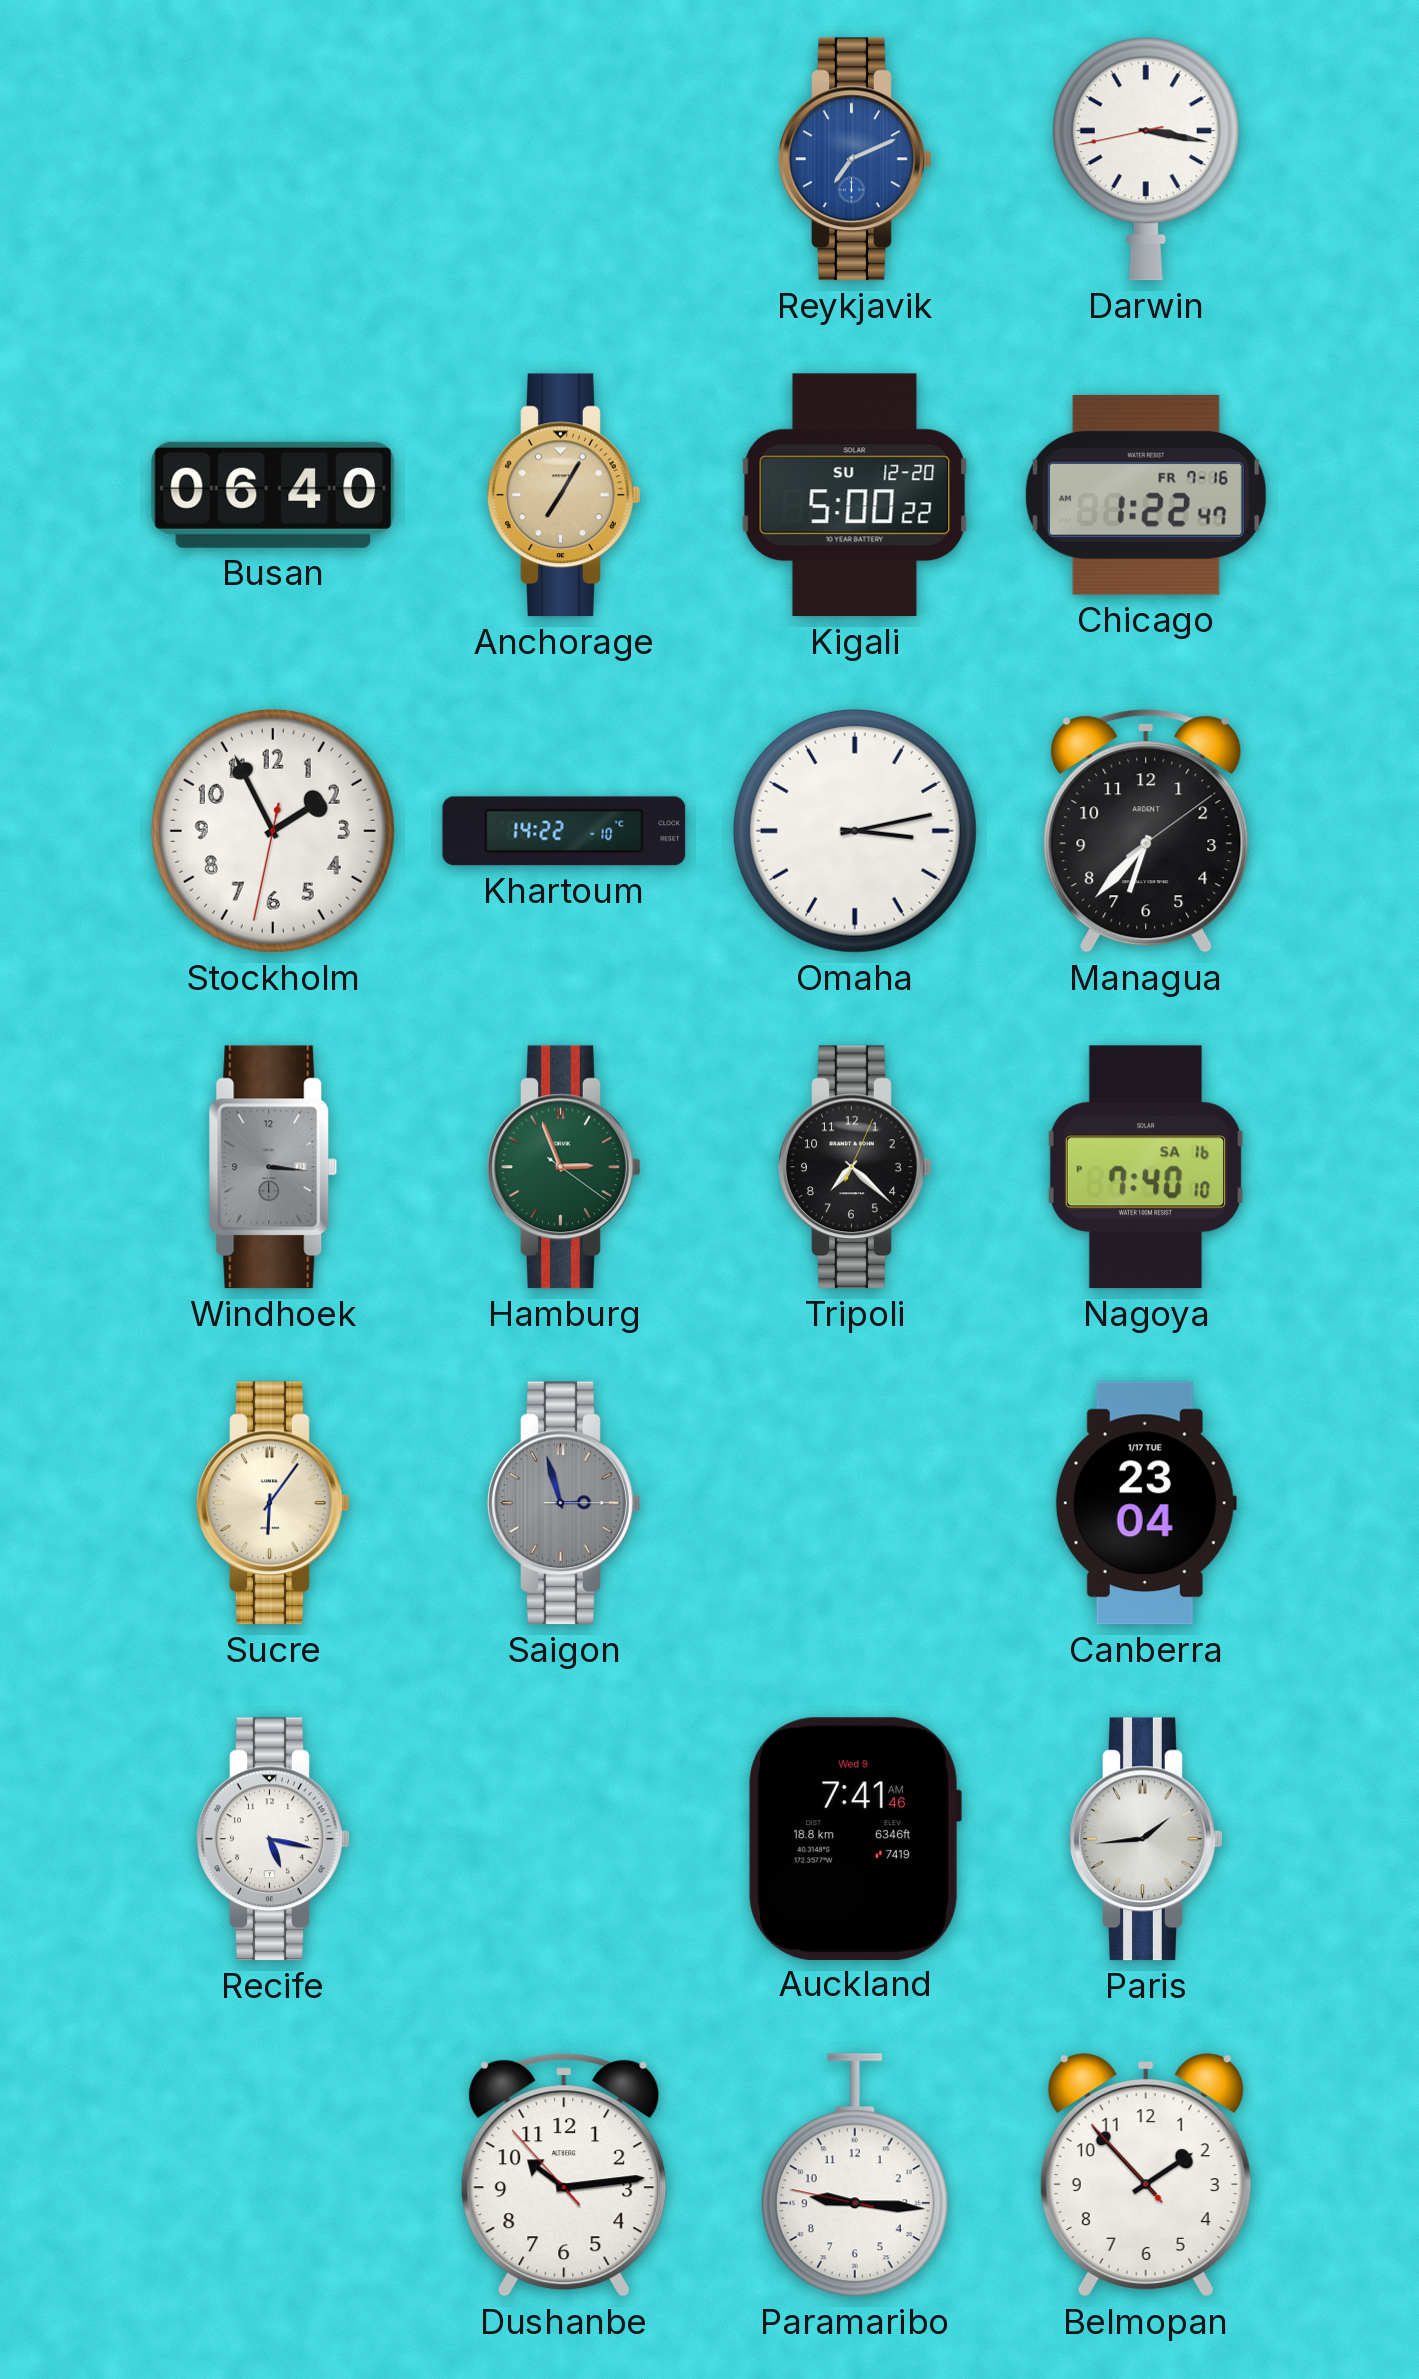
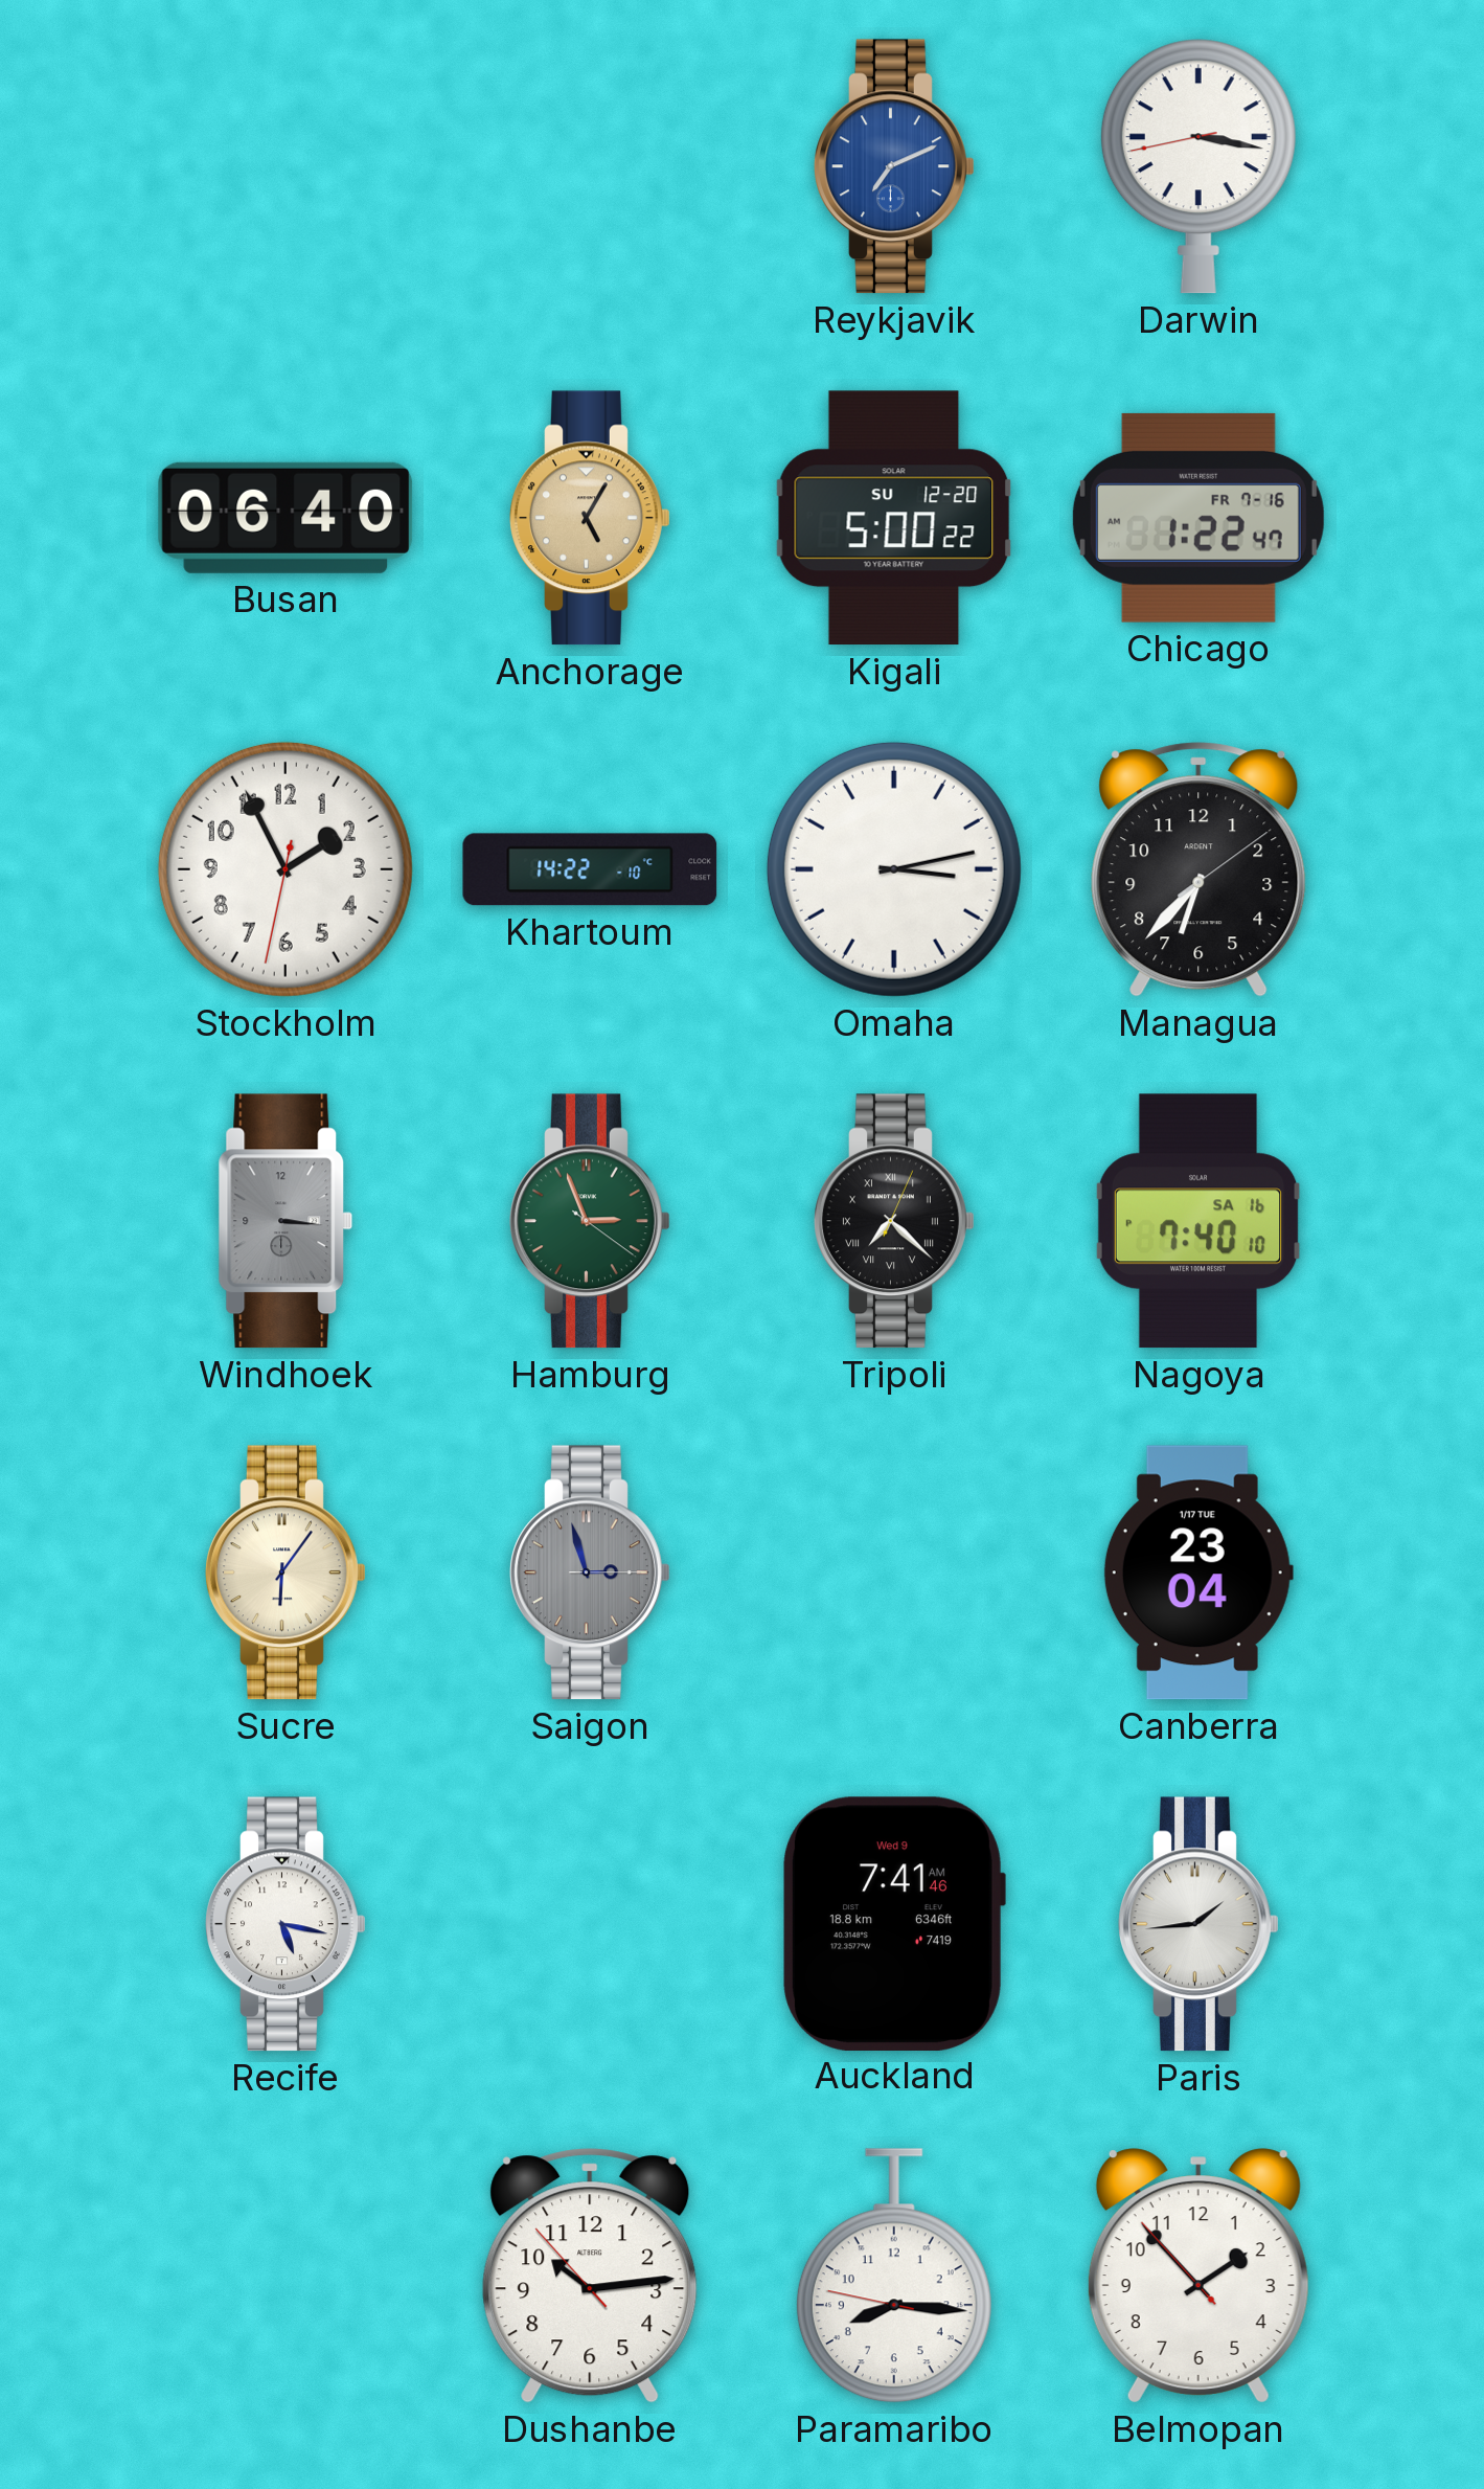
Anchorage: 7:05 -> 5:05
Tripoli numerals: Arabic -> Roman
Paramaribo: 9:15 -> 8:15
